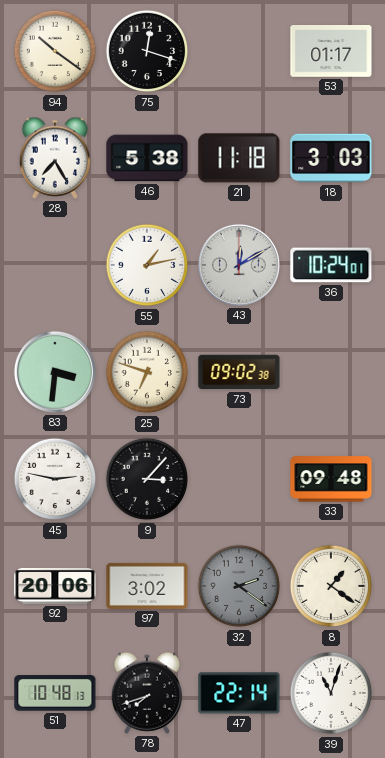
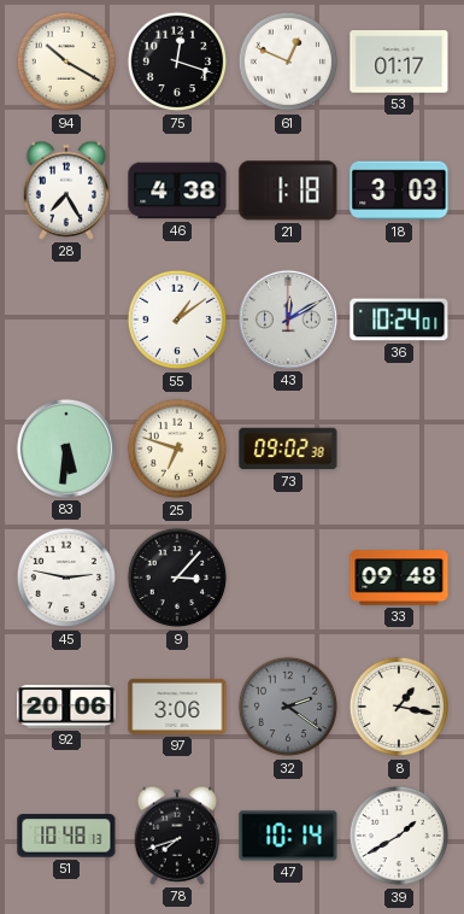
94: 10:21 -> 10:20
61: none -> 12:49
46: 5:38 -> 4:38
21: 11:18 -> 1:18
55: 1:13 -> 1:09
83: 3:31 -> 5:31
97: 3:02 -> 3:06
8: 1:21 -> 1:17
47: 22:14 -> 10:14
39: 11:03 -> 1:40
